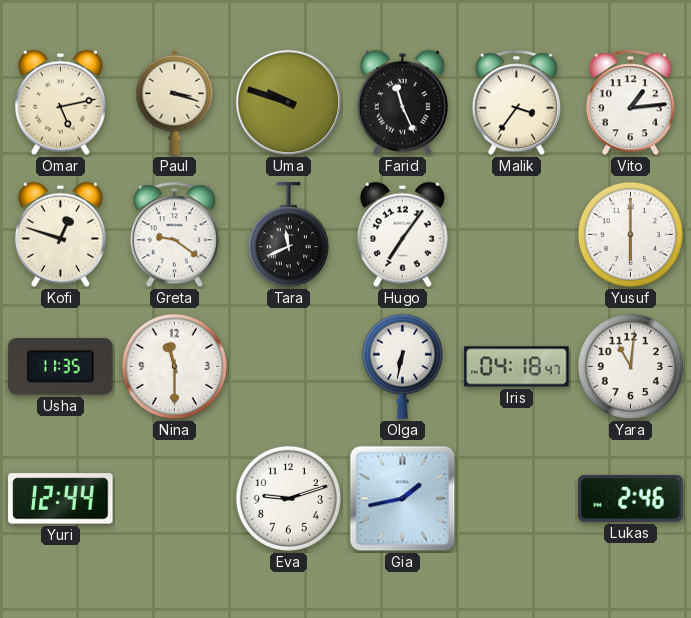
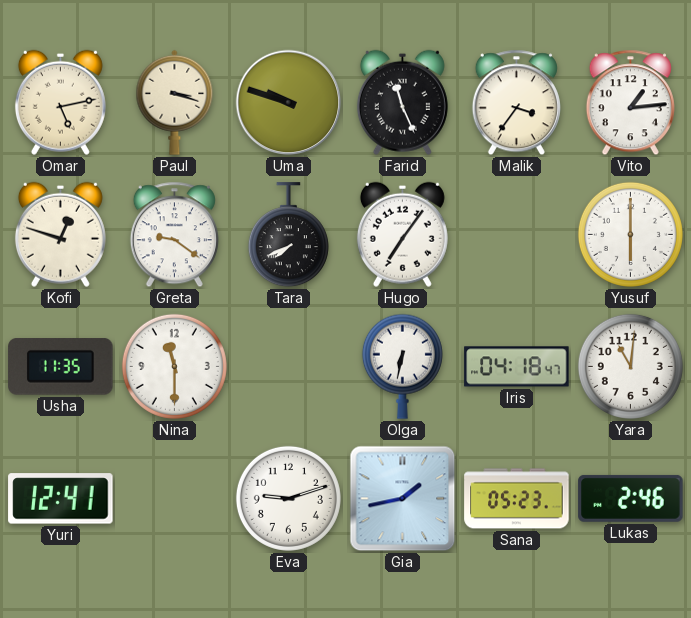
Tara: 11:41 -> 7:41
Yuri: 12:44 -> 12:41
Sana: none -> 05:23
